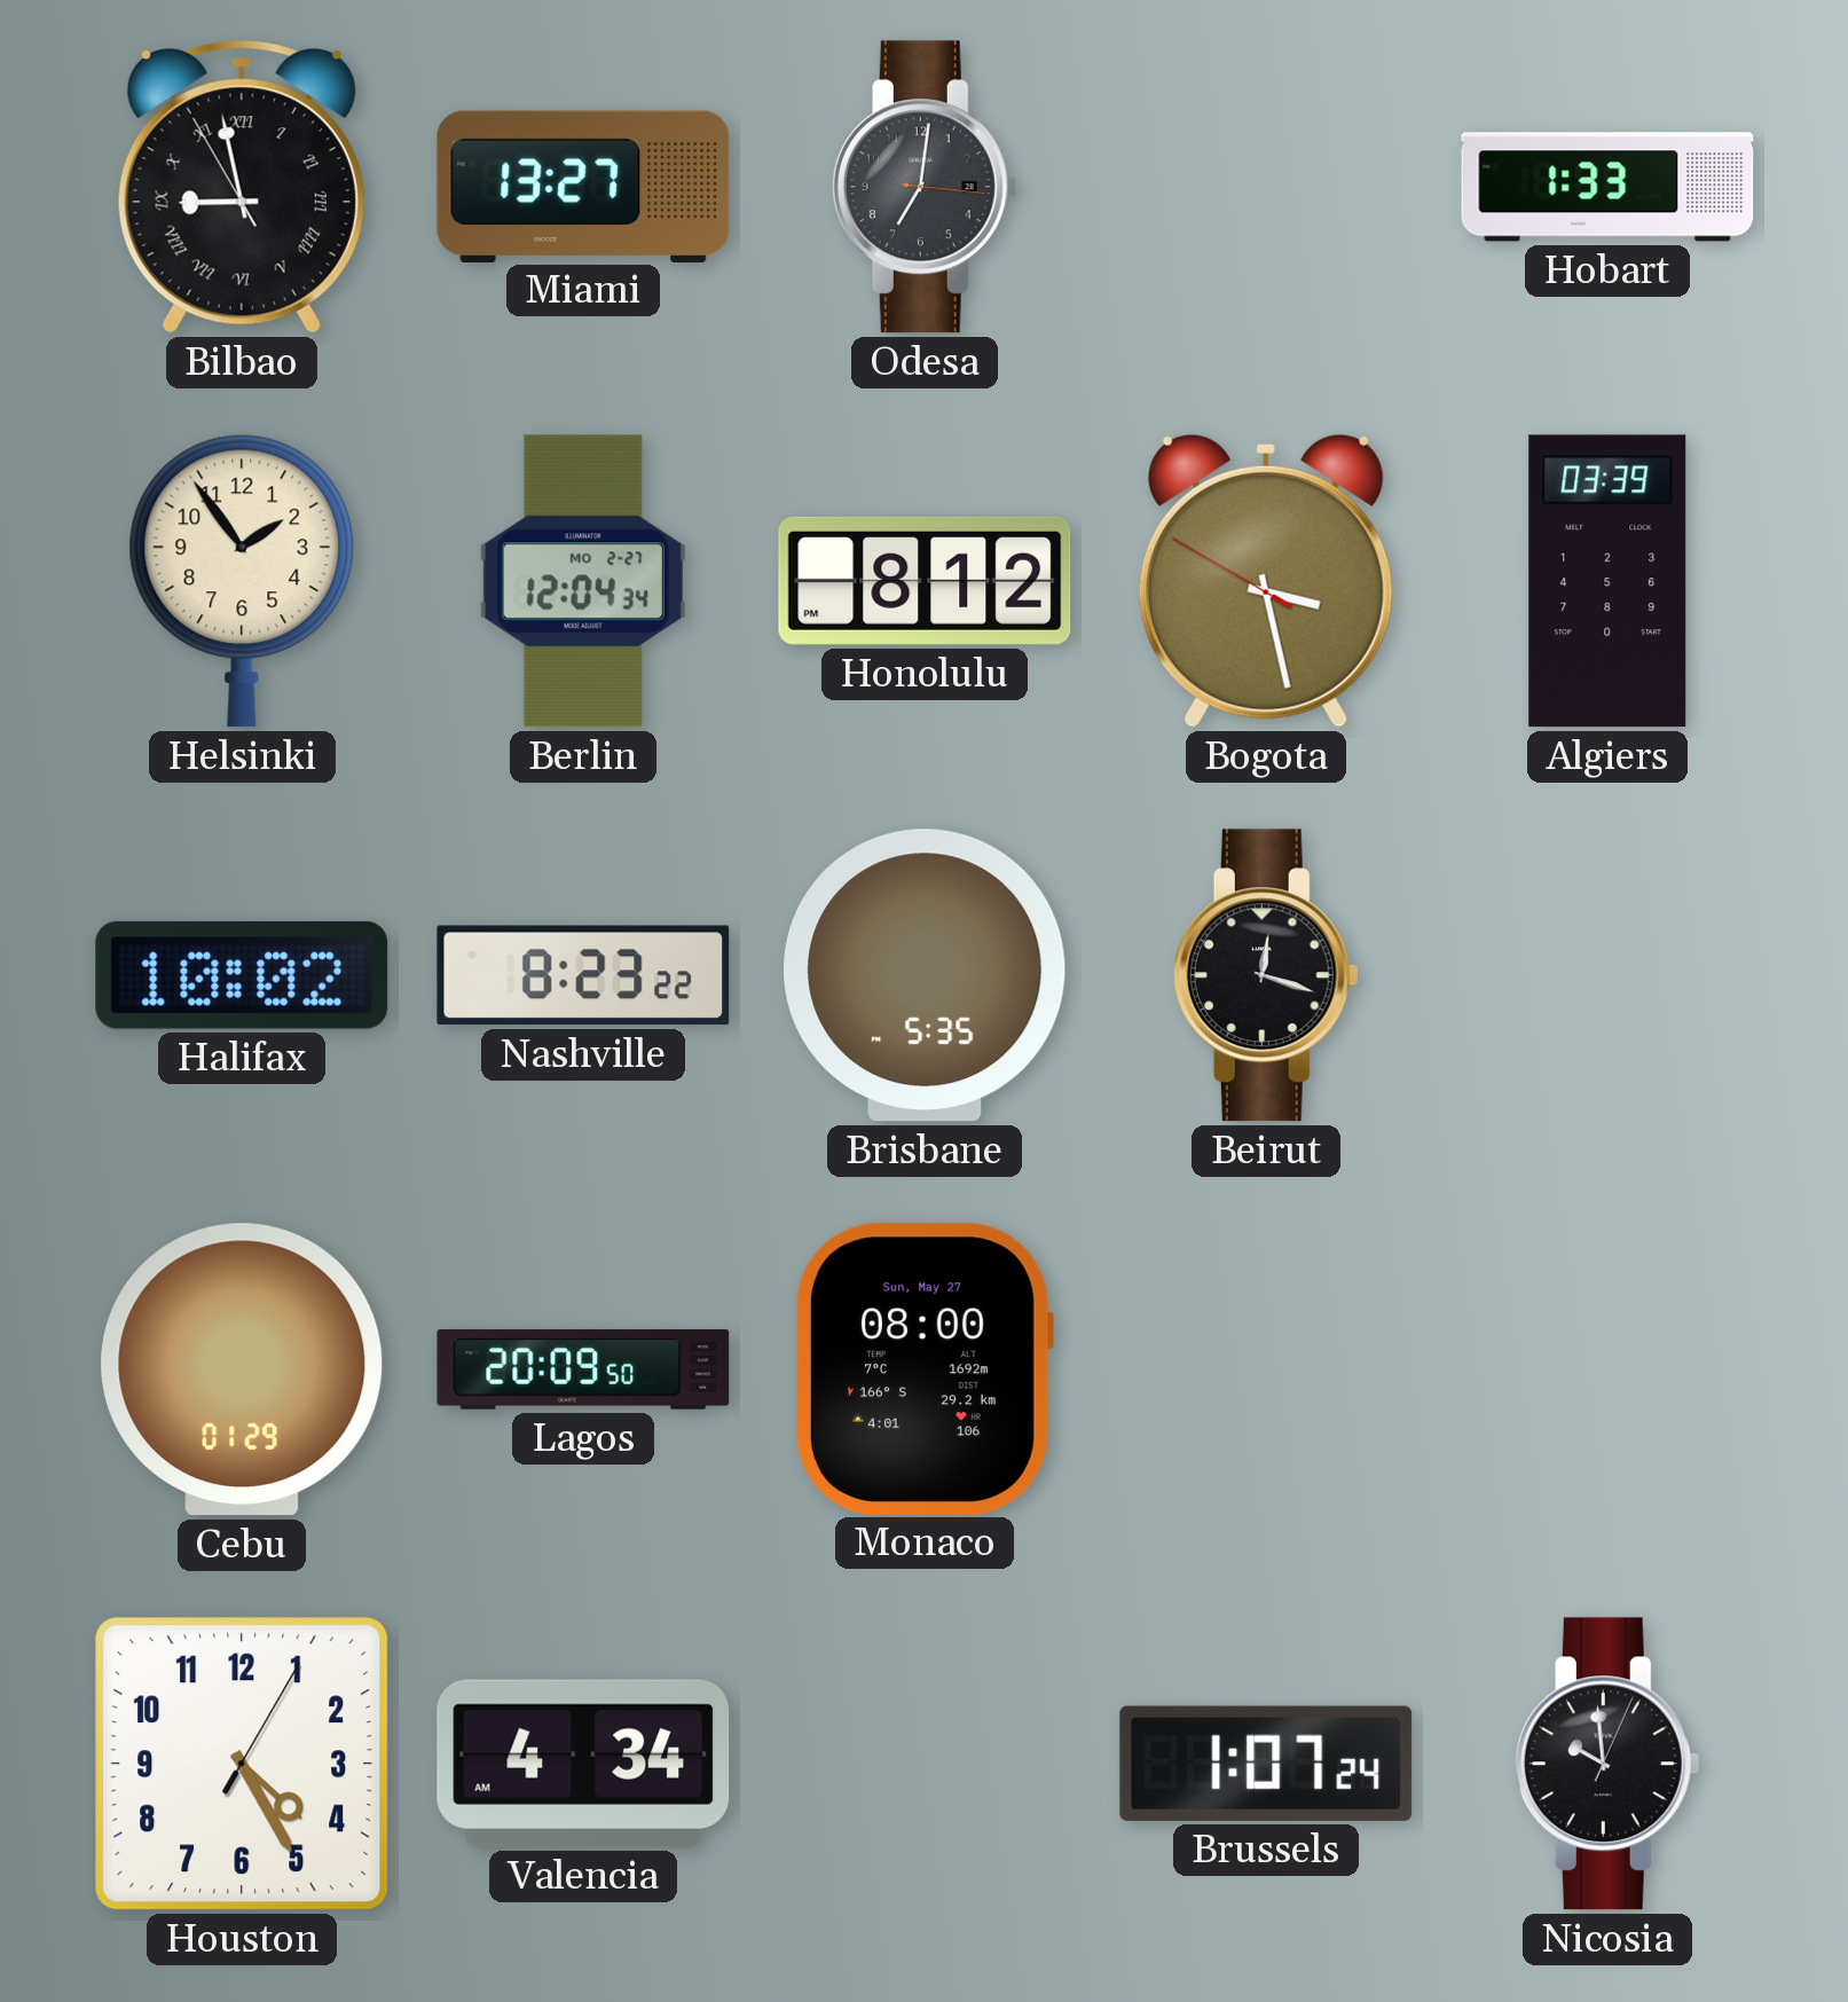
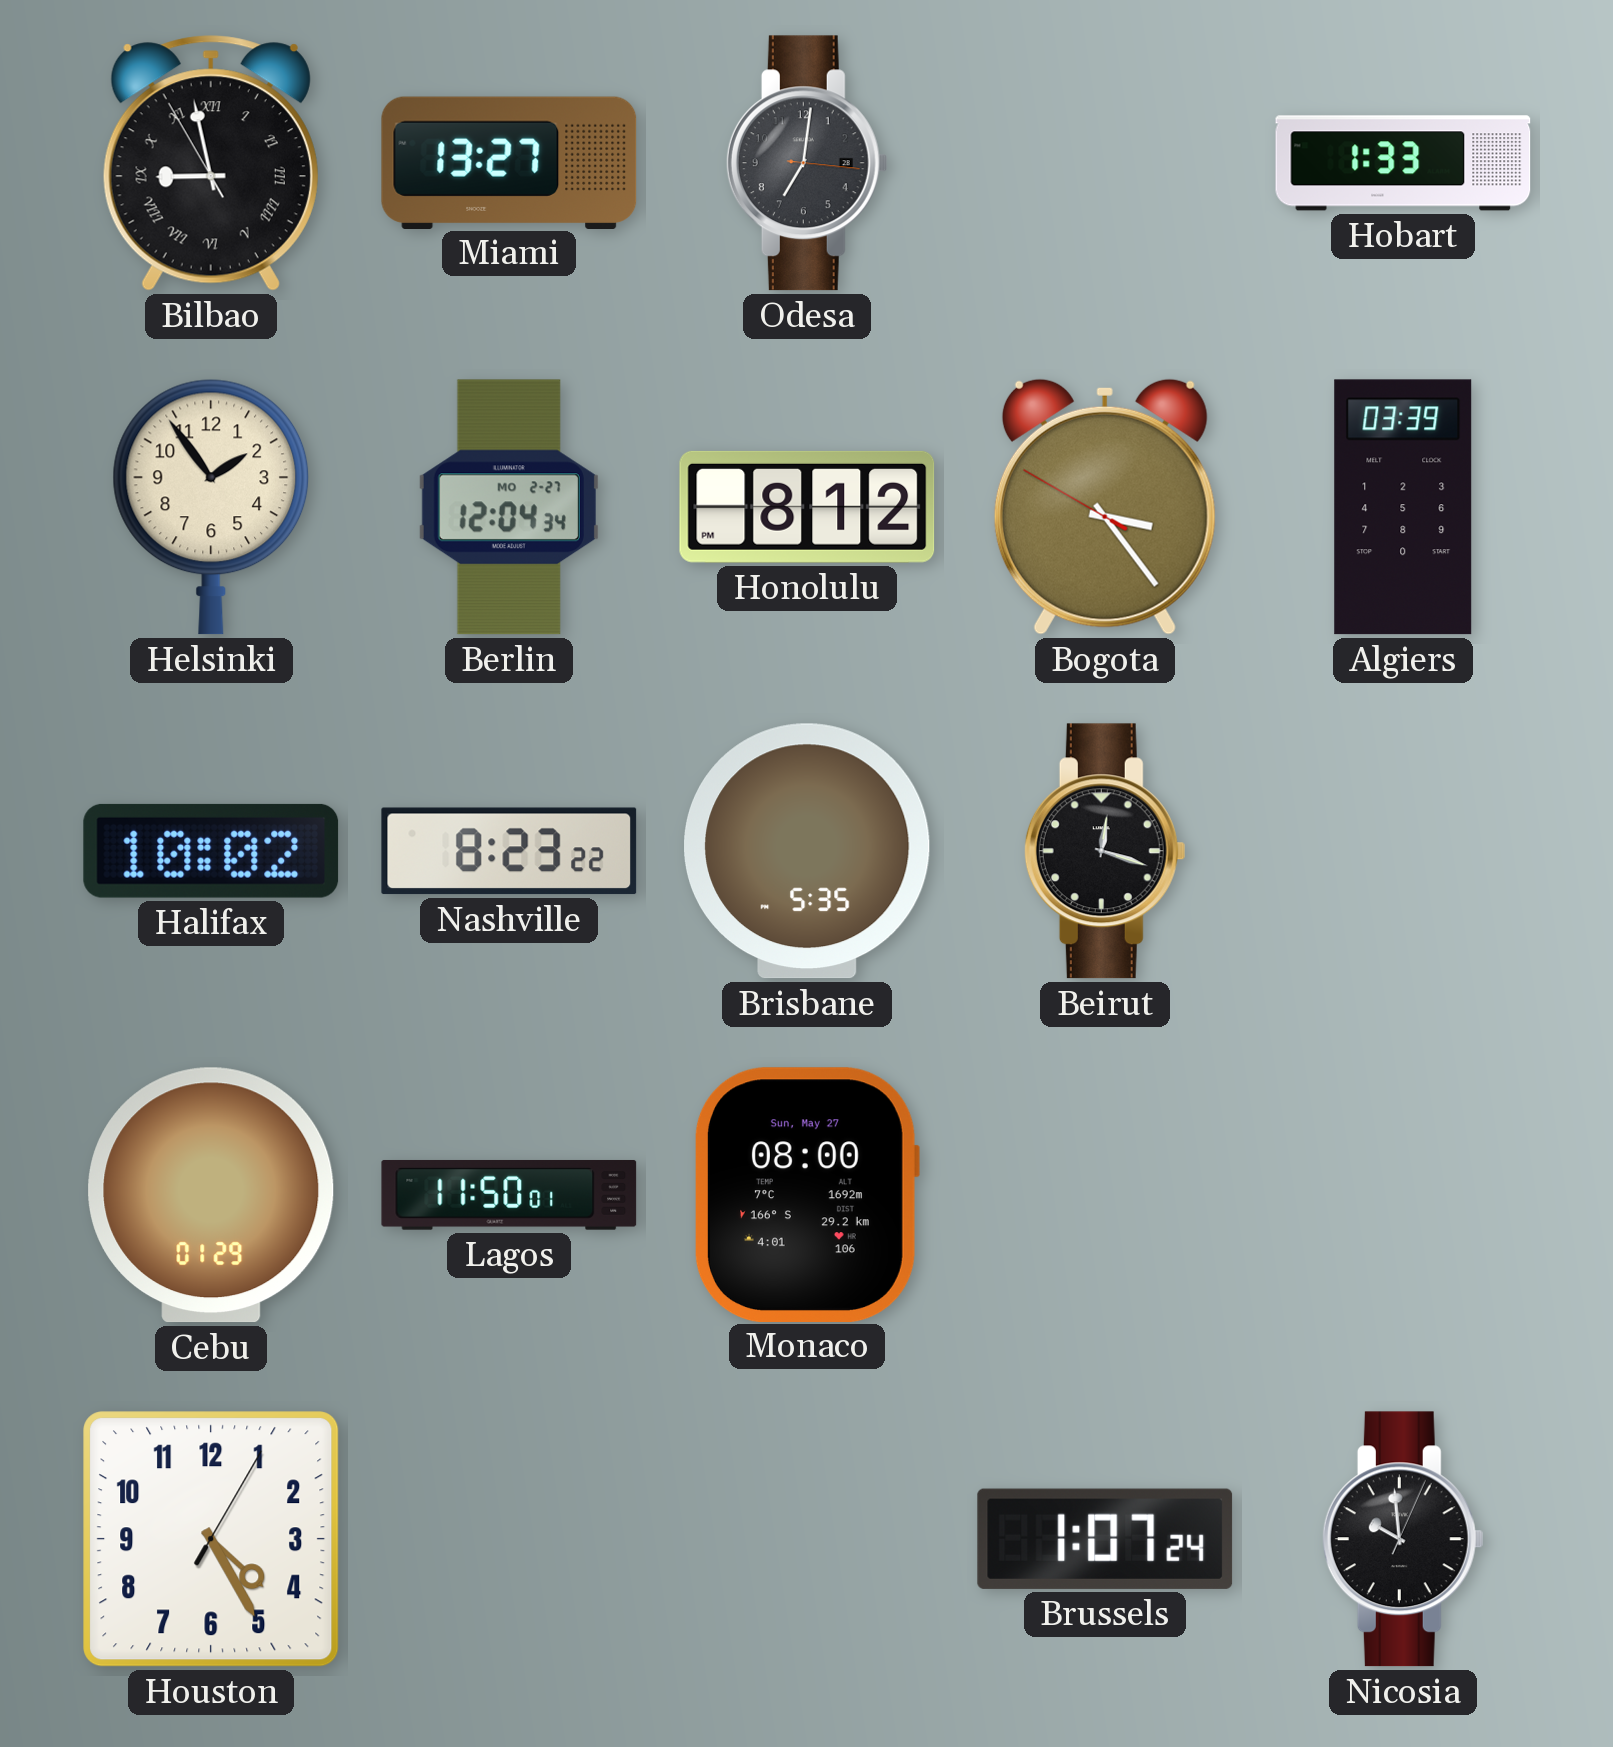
Bogota: 3:27 -> 3:23
Lagos: 20:09 -> 11:50
Valencia: 4:34 -> none
